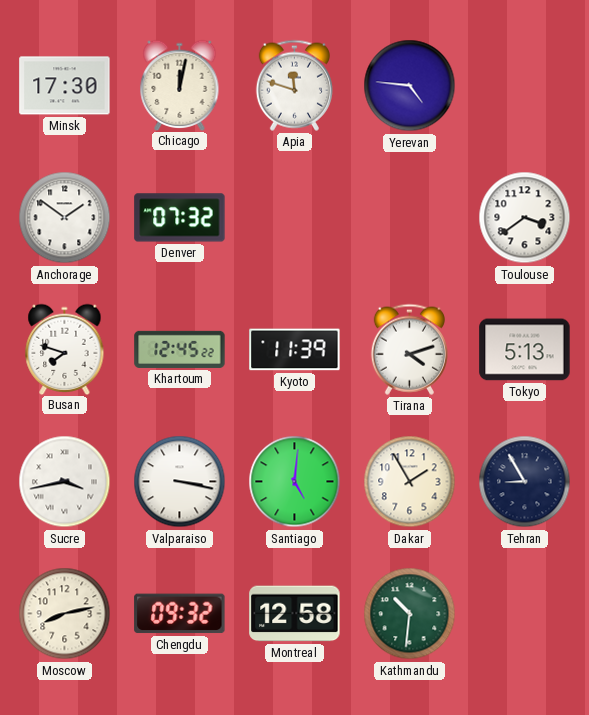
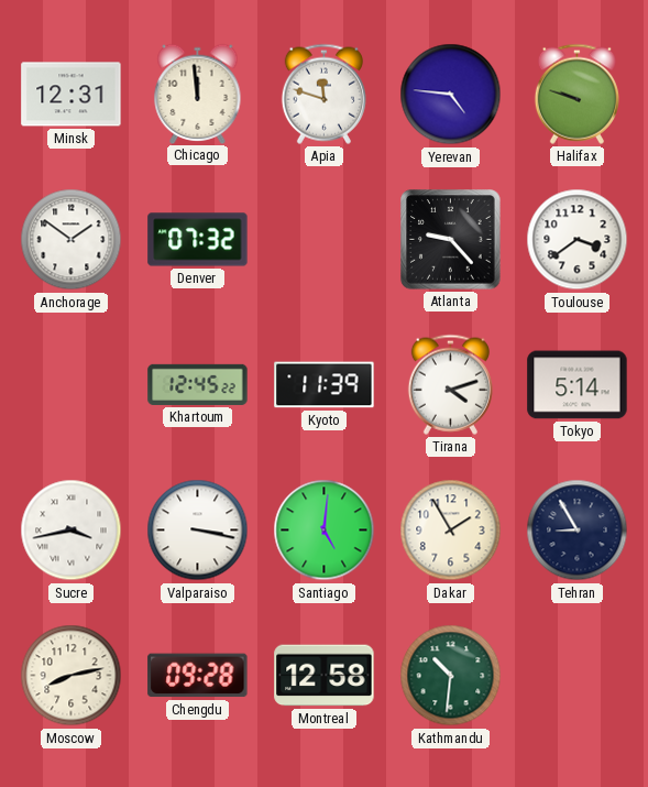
Minsk: 17:30 -> 12:31
Chicago: 12:02 -> 11:59
Halifax: none -> 9:48
Atlanta: none -> 9:23
Busan: 7:48 -> none
Tokyo: 5:13 -> 5:14
Chengdu: 09:32 -> 09:28
